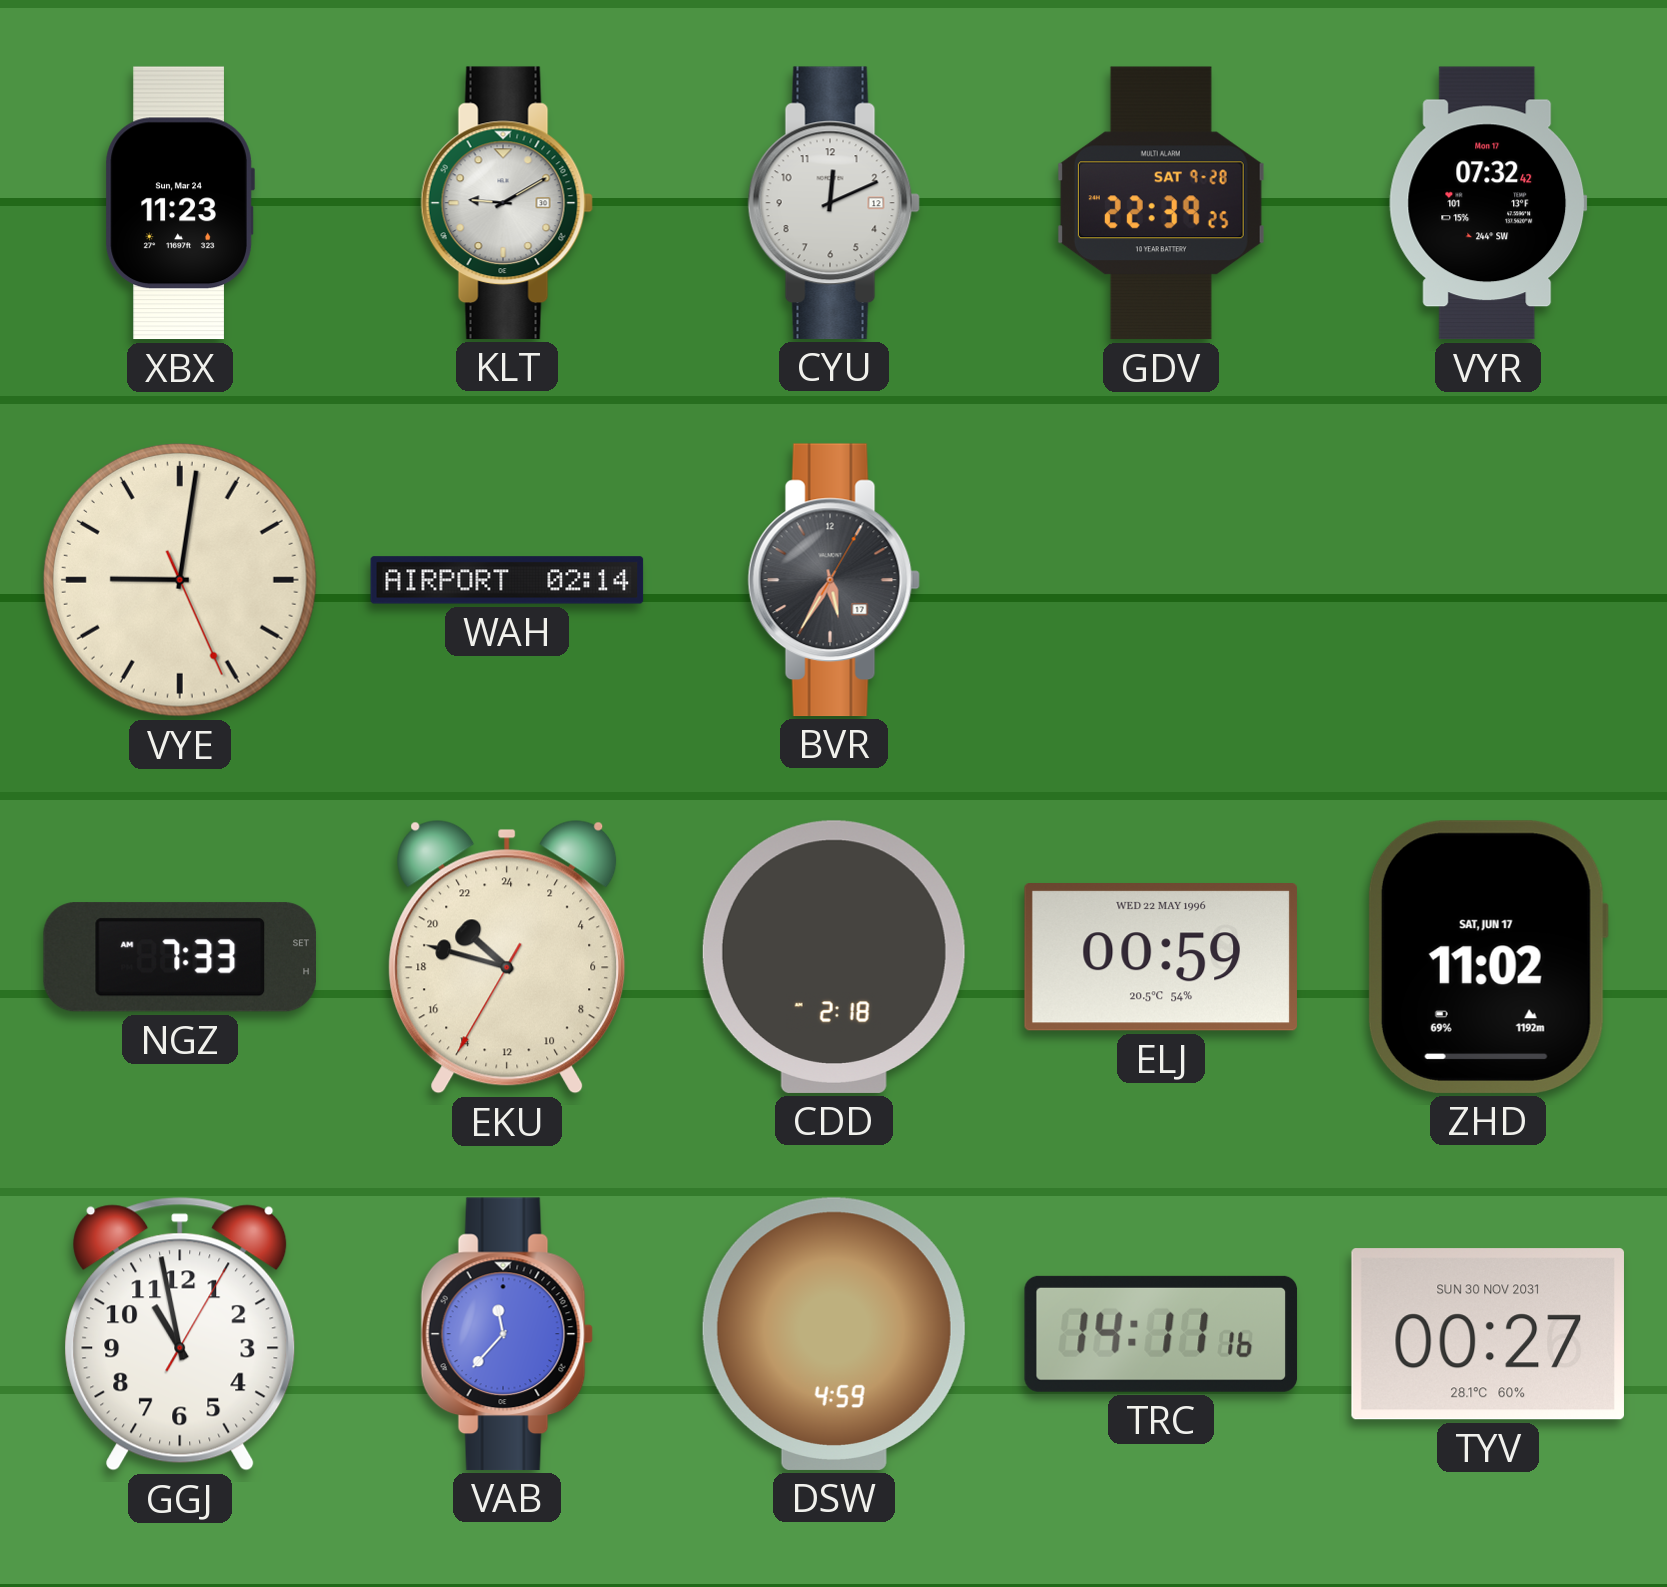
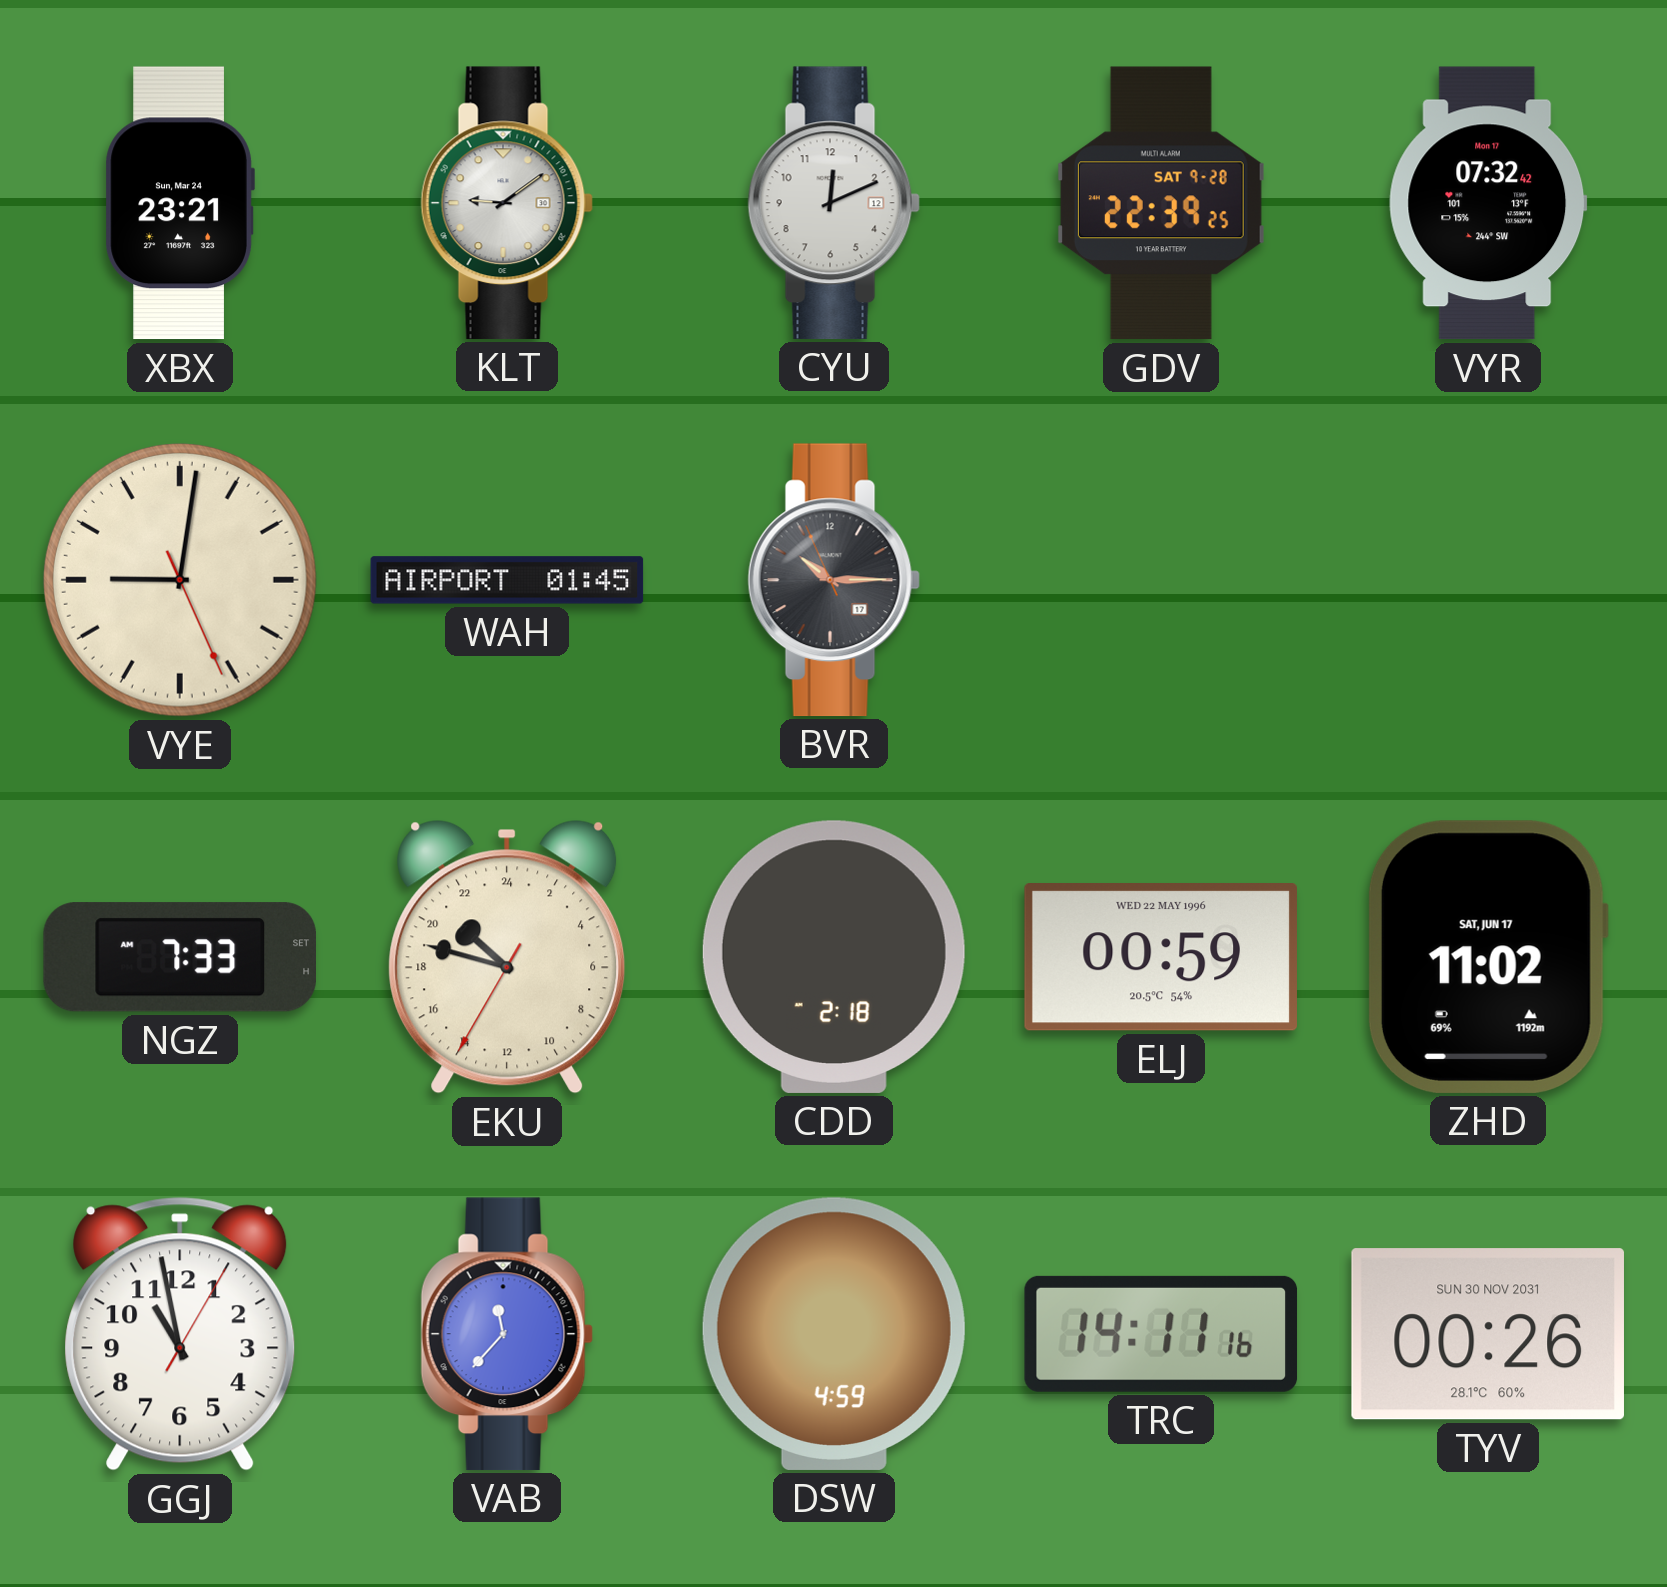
XBX: 11:23 -> 23:21
KLT: 9:10 -> 9:09
WAH: 02:14 -> 01:45
BVR: 5:35 -> 10:14
TYV: 00:27 -> 00:26
